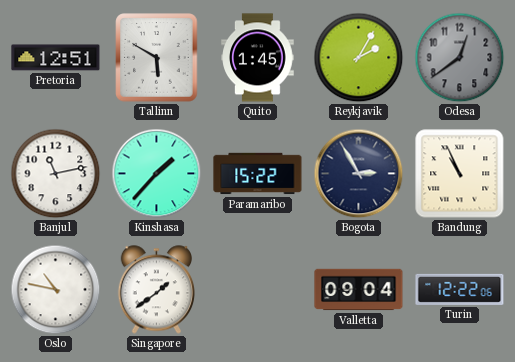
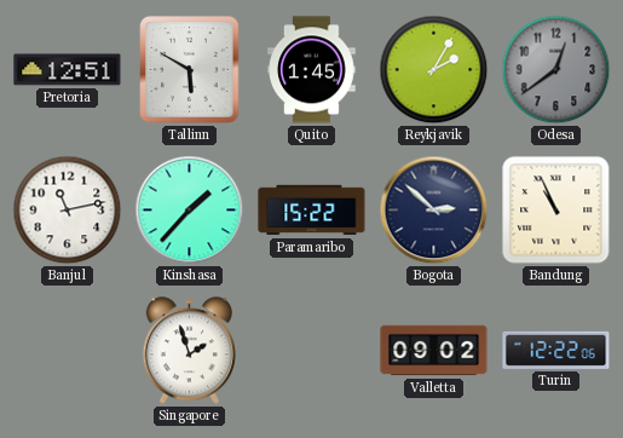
Bogota: 2:55 -> 2:52
Oslo: 10:47 -> none
Singapore: 1:39 -> 1:57
Valletta: 09:04 -> 09:02
